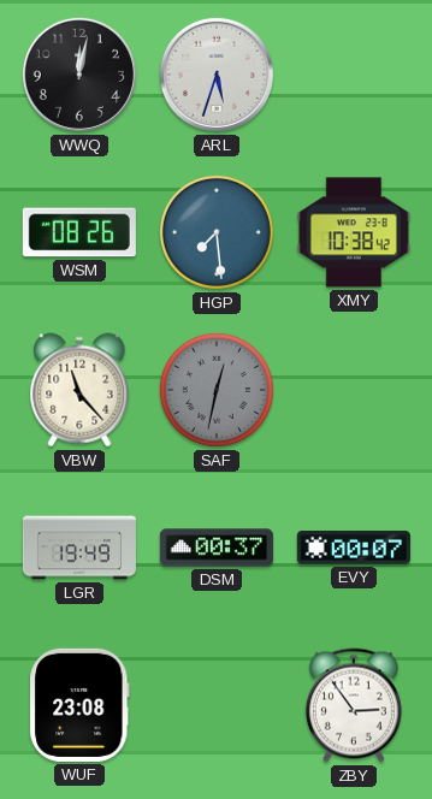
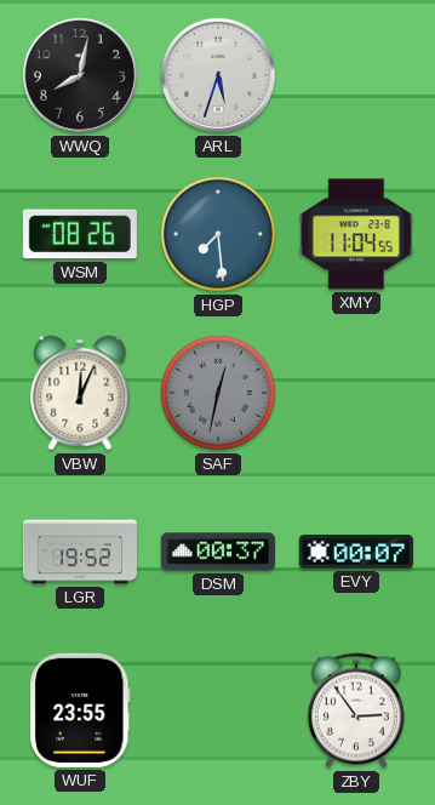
WWQ: 12:02 -> 8:02
XMY: 10:38 -> 11:04
VBW: 11:23 -> 12:04
LGR: 19:49 -> 19:52
WUF: 23:08 -> 23:55
